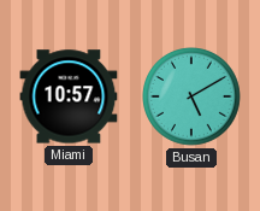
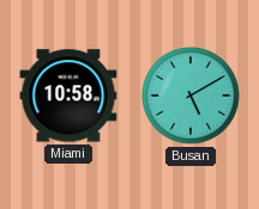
Miami: 10:57 -> 10:58
